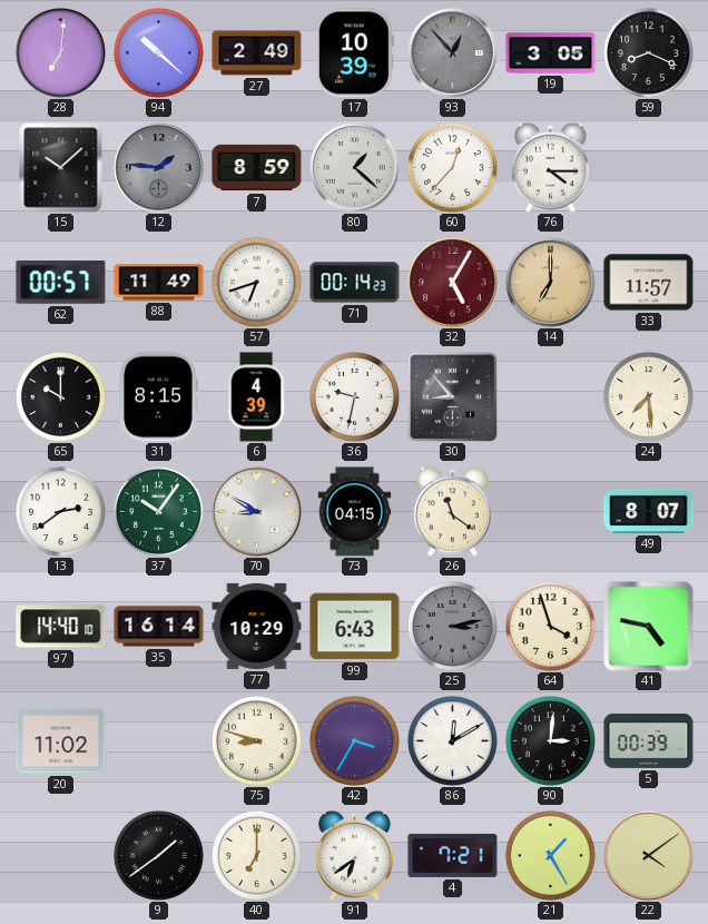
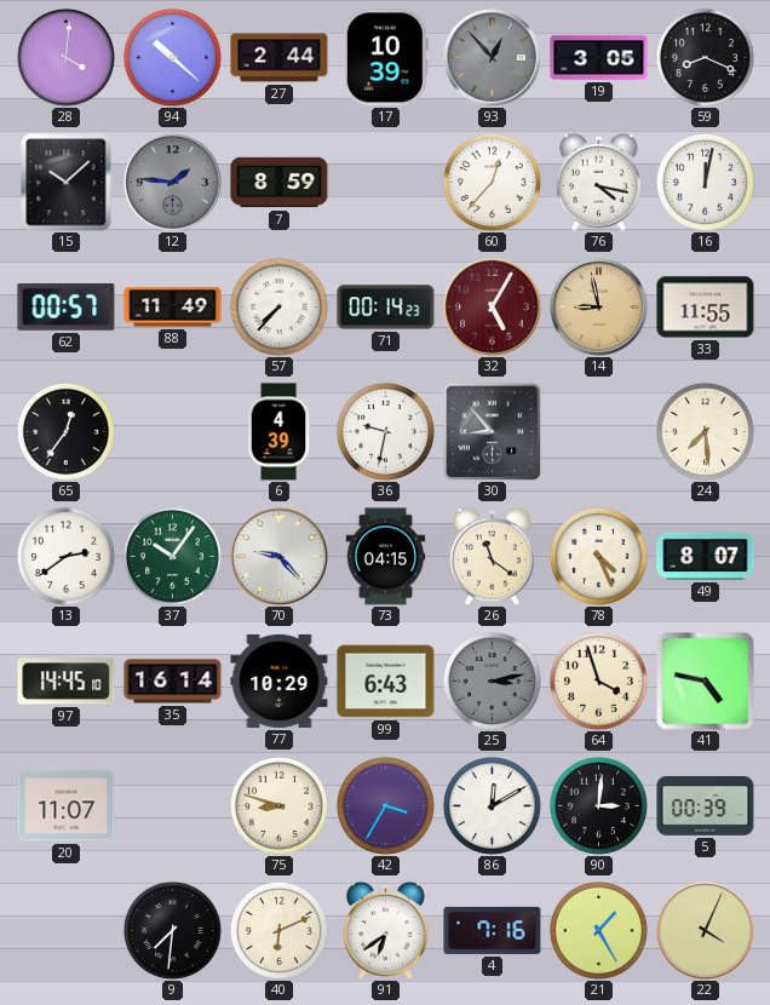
28: 7:01 -> 4:01
27: 2:49 -> 2:44
80: 1:22 -> none
76: 4:15 -> 4:17
16: none -> 12:02
57: 6:42 -> 7:37
14: 7:00 -> 8:58
33: 11:57 -> 11:55
65: 10:00 -> 12:36
31: 8:15 -> none
70: 8:50 -> 9:23
78: none -> 4:26
97: 14:40 -> 14:45
20: 11:02 -> 11:07
9: 1:39 -> 7:31
40: 7:00 -> 6:11
4: 7:21 -> 7:16
22: 4:09 -> 4:04
